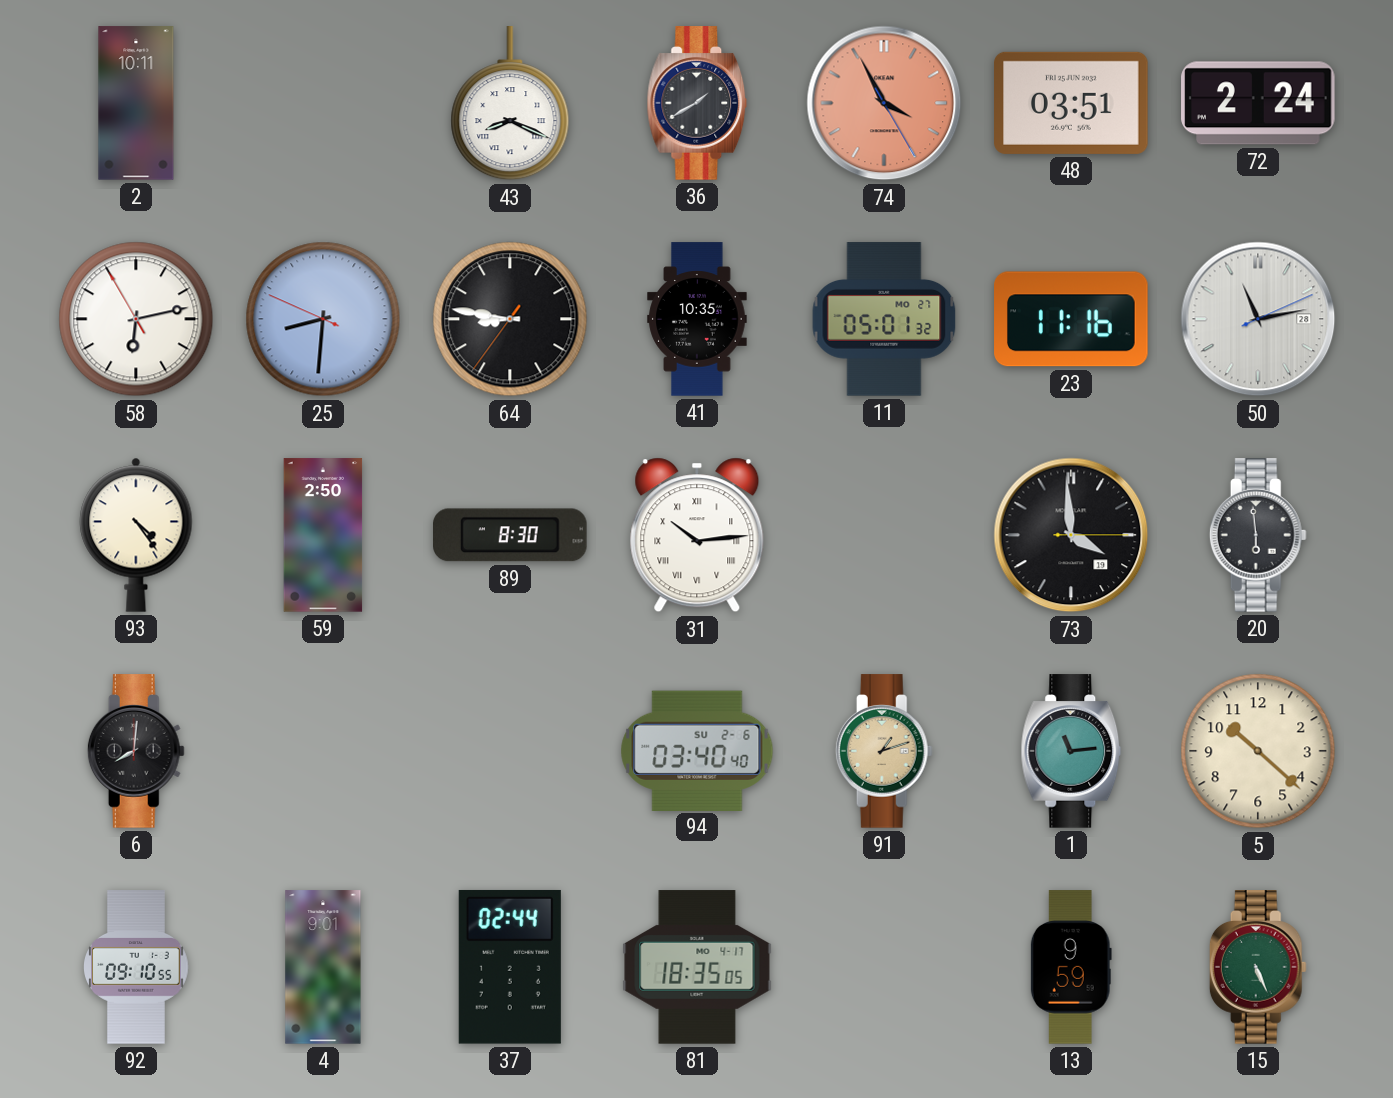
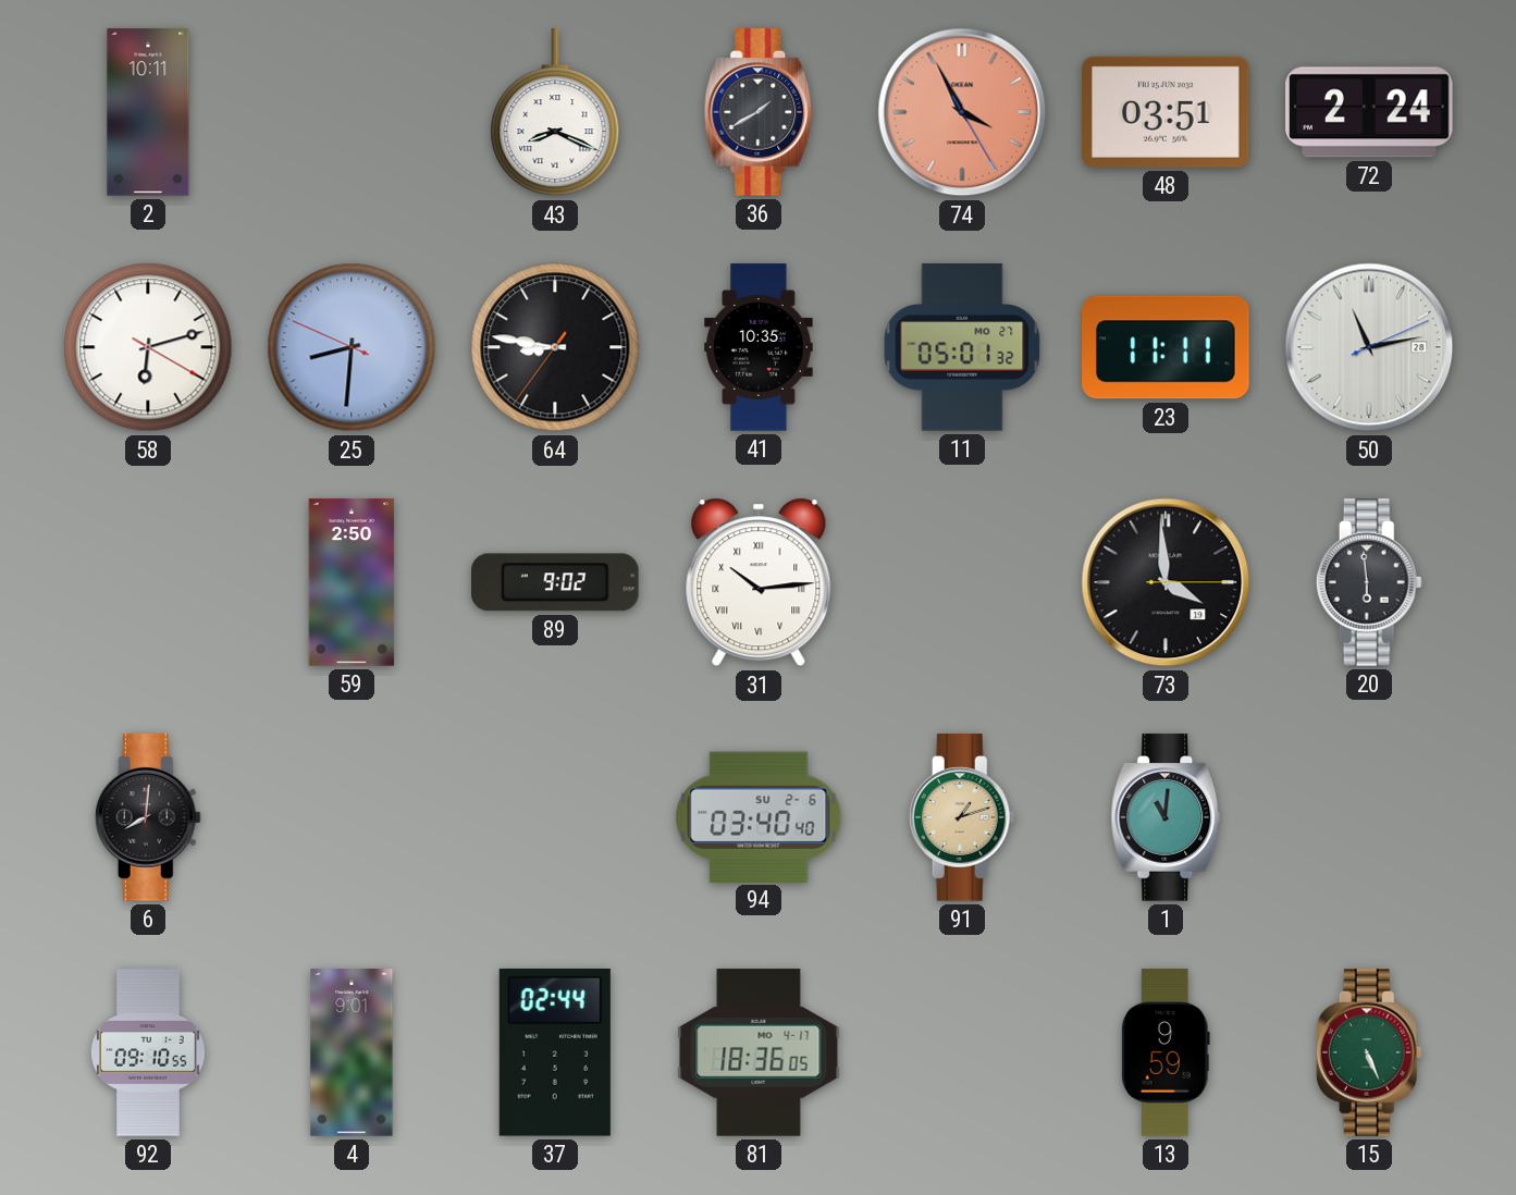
58: 6:12:55 -> 6:12:20
23: 11:16 -> 11:11
93: 4:24 -> none
89: 8:30 -> 9:02
1: 11:14 -> 11:01
5: 10:22 -> none
81: 18:35 -> 18:36
